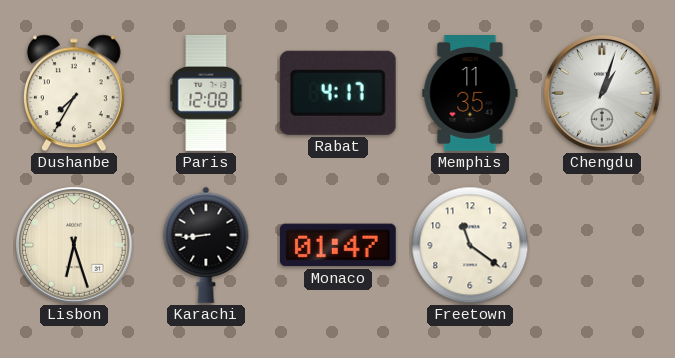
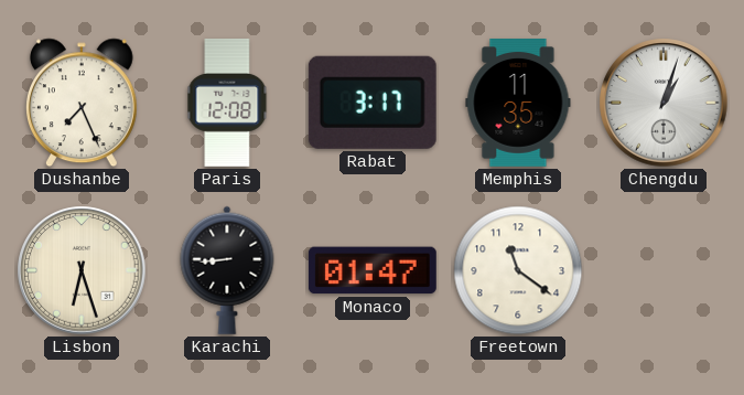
Dushanbe: 7:35 -> 7:26
Rabat: 4:17 -> 3:17
